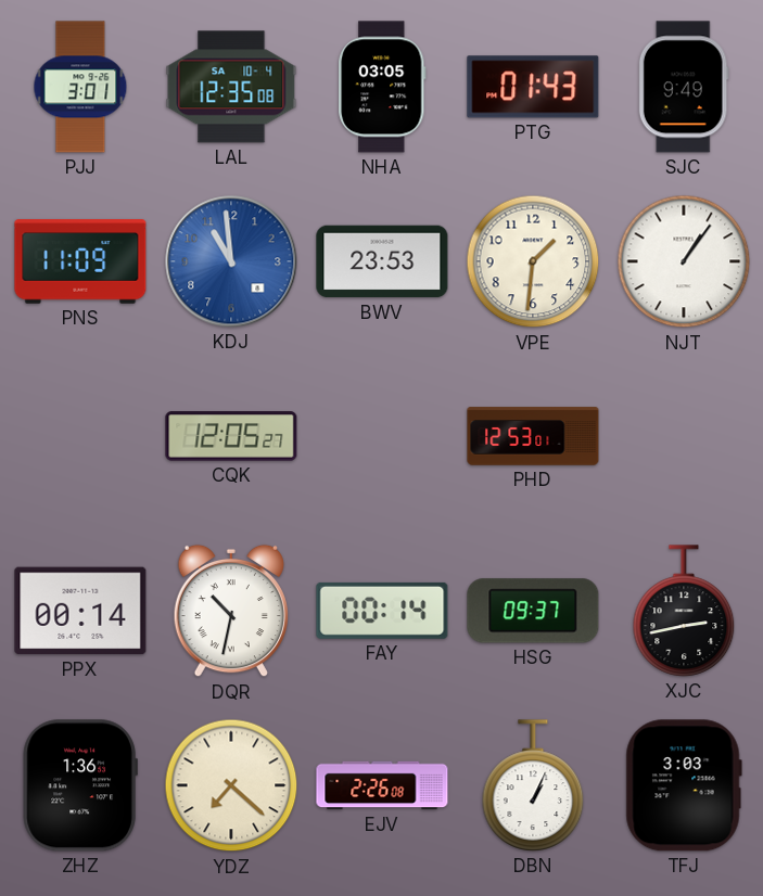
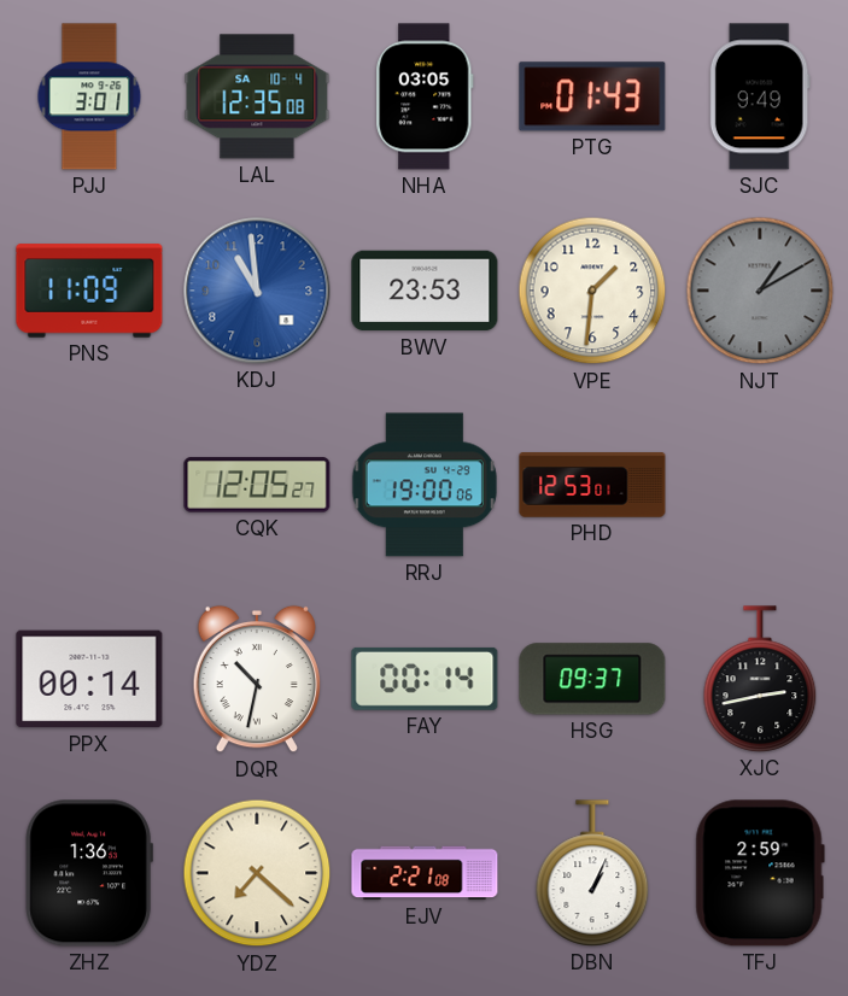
NJT: 1:06 -> 1:10
NJT dial: white -> grey
RRJ: none -> 19:00
EJV: 2:26 -> 2:21
TFJ: 3:03 -> 2:59
